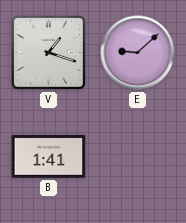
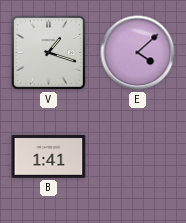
E: 9:08 -> 4:08
